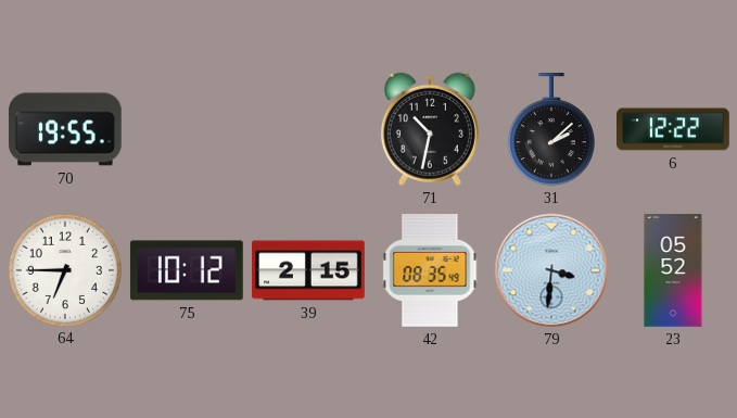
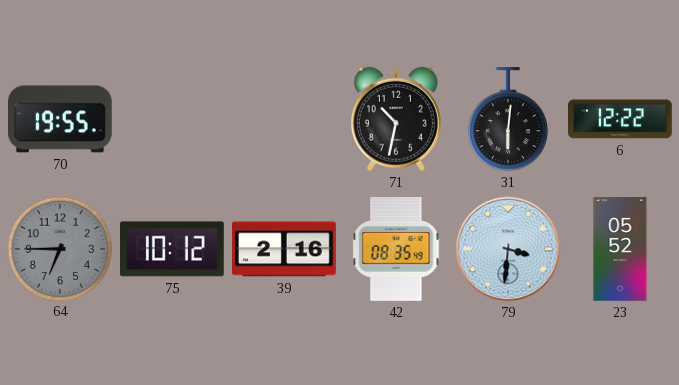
31: 2:08 -> 6:01
64 dial: white -> grey
39: 2:15 -> 2:16
